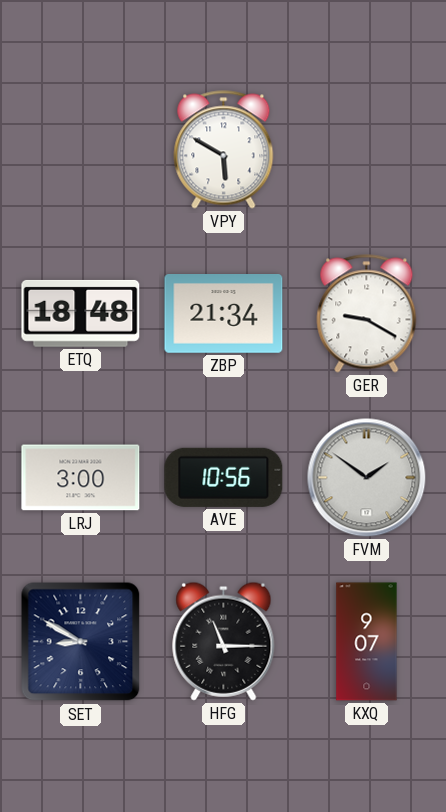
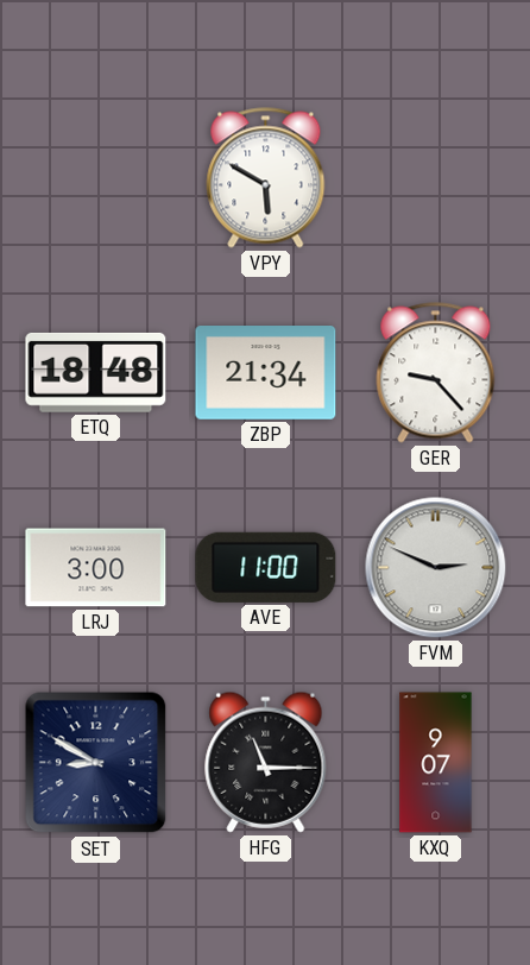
GER: 9:20 -> 9:23
AVE: 10:56 -> 11:00
FVM: 1:51 -> 2:49
